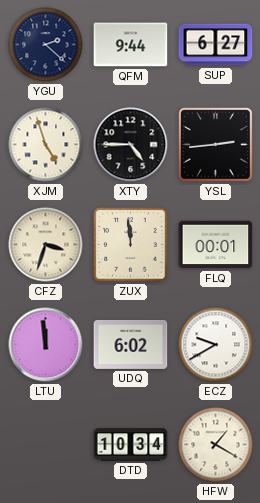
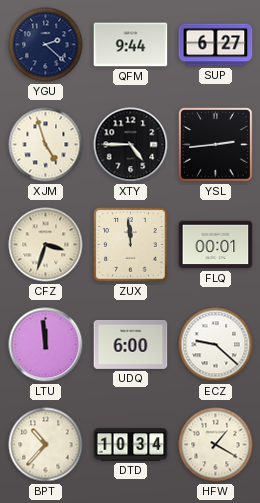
UDQ: 6:02 -> 6:00
ECZ: 9:40 -> 9:22
BPT: none -> 10:37
